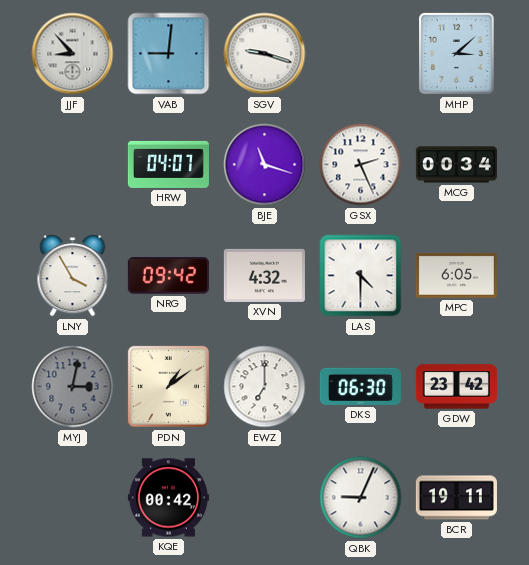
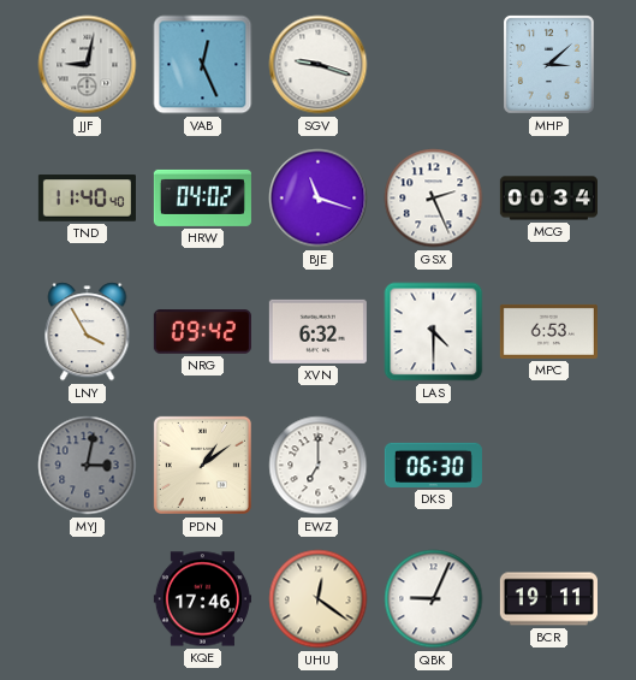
JJF: 8:53 -> 9:02
VAB: 9:01 -> 12:26
TND: none -> 11:40
HRW: 04:07 -> 04:02
XVN: 4:32 -> 6:32
MPC: 6:05 -> 6:53
GDW: 23:42 -> none
KQE: 00:42 -> 17:46
UHU: none -> 12:21
